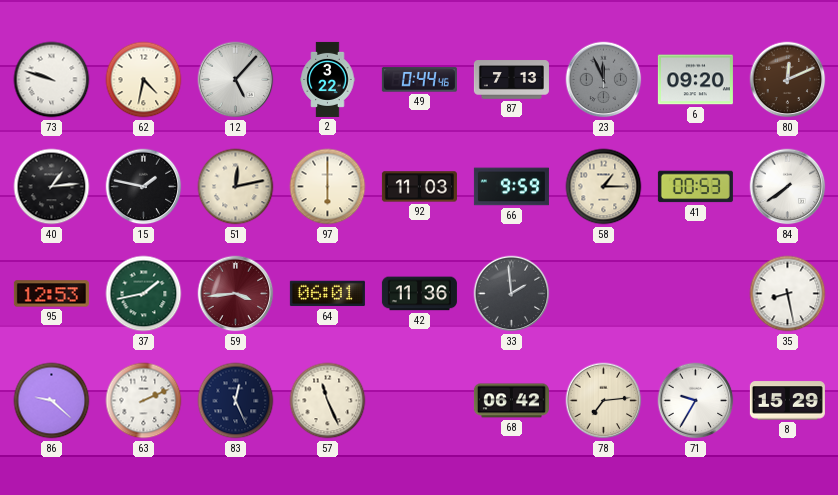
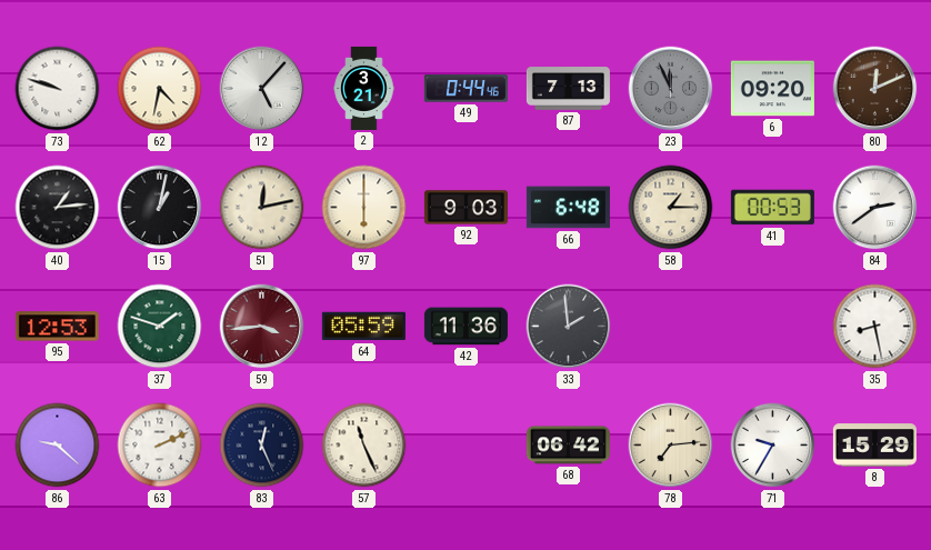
2: 3:22 -> 3:21
15: 1:47 -> 1:02
92: 11:03 -> 9:03
66: 9:59 -> 6:48
84: 7:39 -> 2:39
37: 1:43 -> 1:48
64: 06:01 -> 05:59
